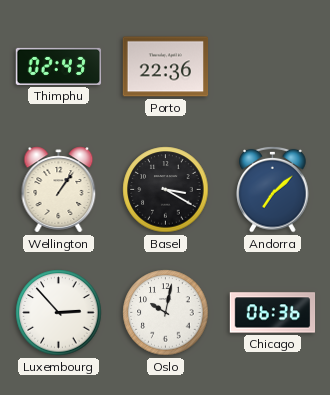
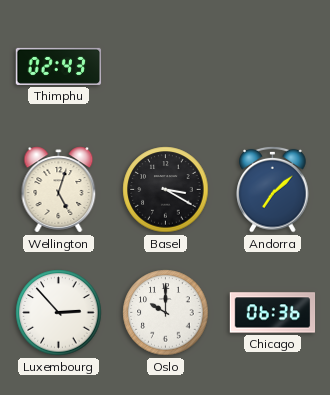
Porto: 22:36 -> none
Wellington: 1:06 -> 5:03
Oslo: 10:02 -> 10:00
